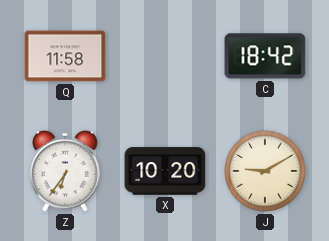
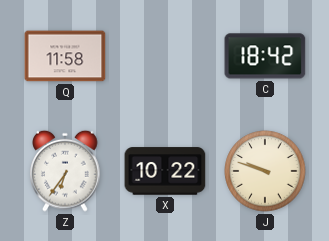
X: 10:20 -> 10:22
J: 9:10 -> 9:48
